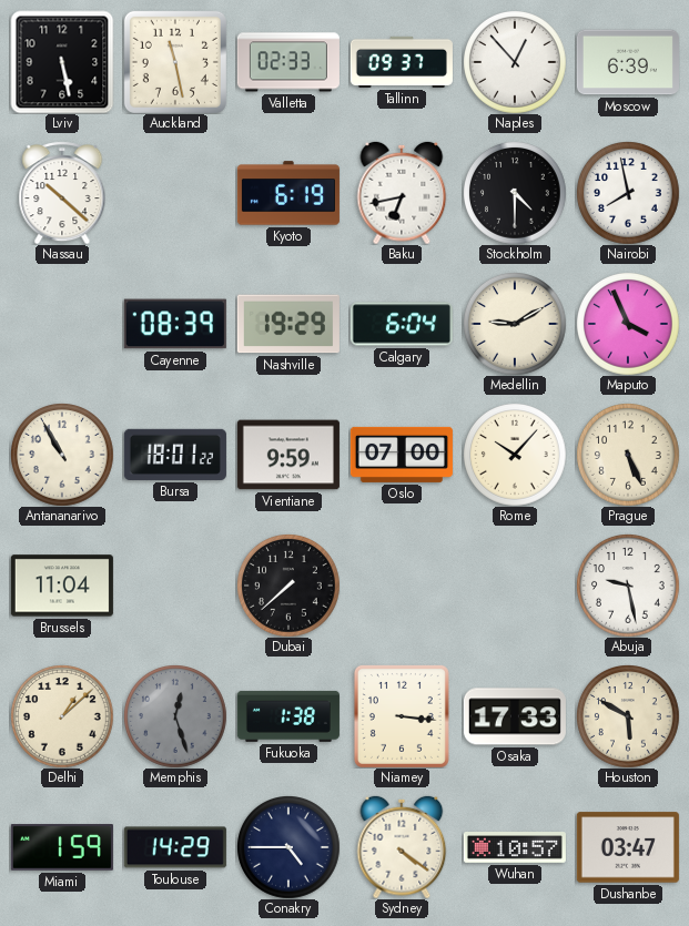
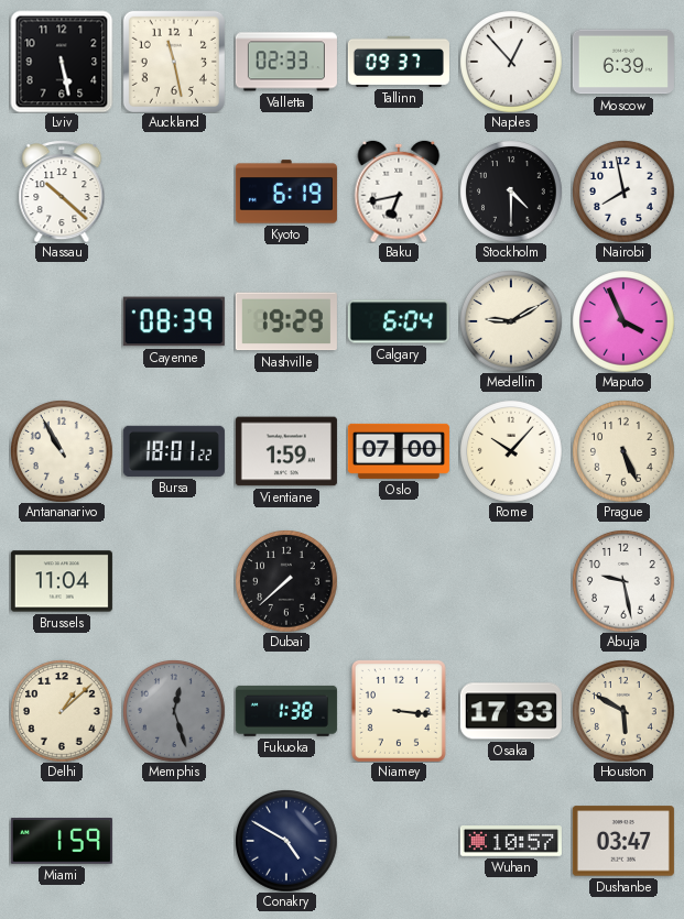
Vientiane: 9:59 -> 1:59
Toulouse: 14:29 -> none
Conakry: 4:45 -> 4:50
Sydney: 4:21 -> none
